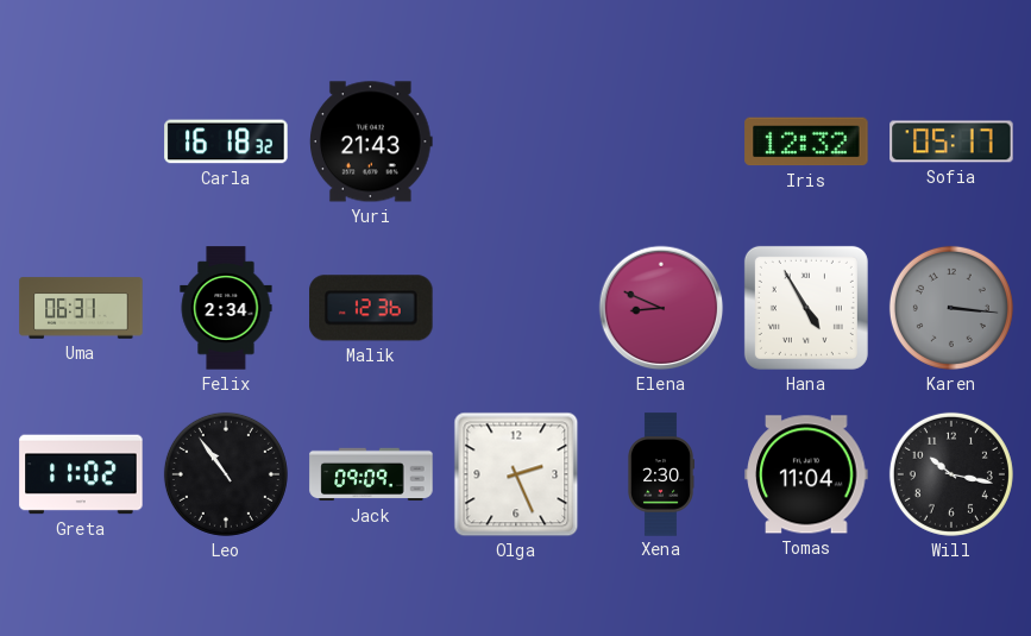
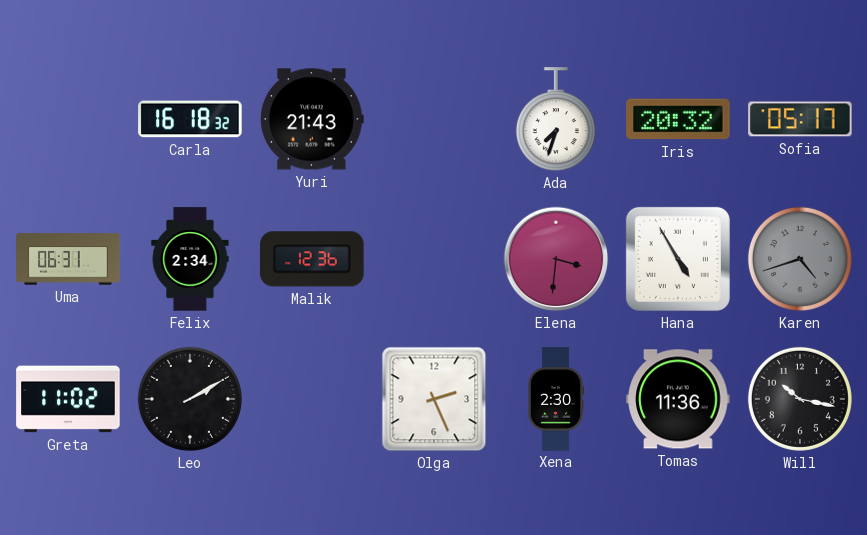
Ada: none -> 7:33
Iris: 12:32 -> 20:32
Elena: 8:49 -> 3:31
Karen: 3:16 -> 4:42
Leo: 10:54 -> 2:10
Jack: 09:09 -> none
Tomas: 11:04 -> 11:36
